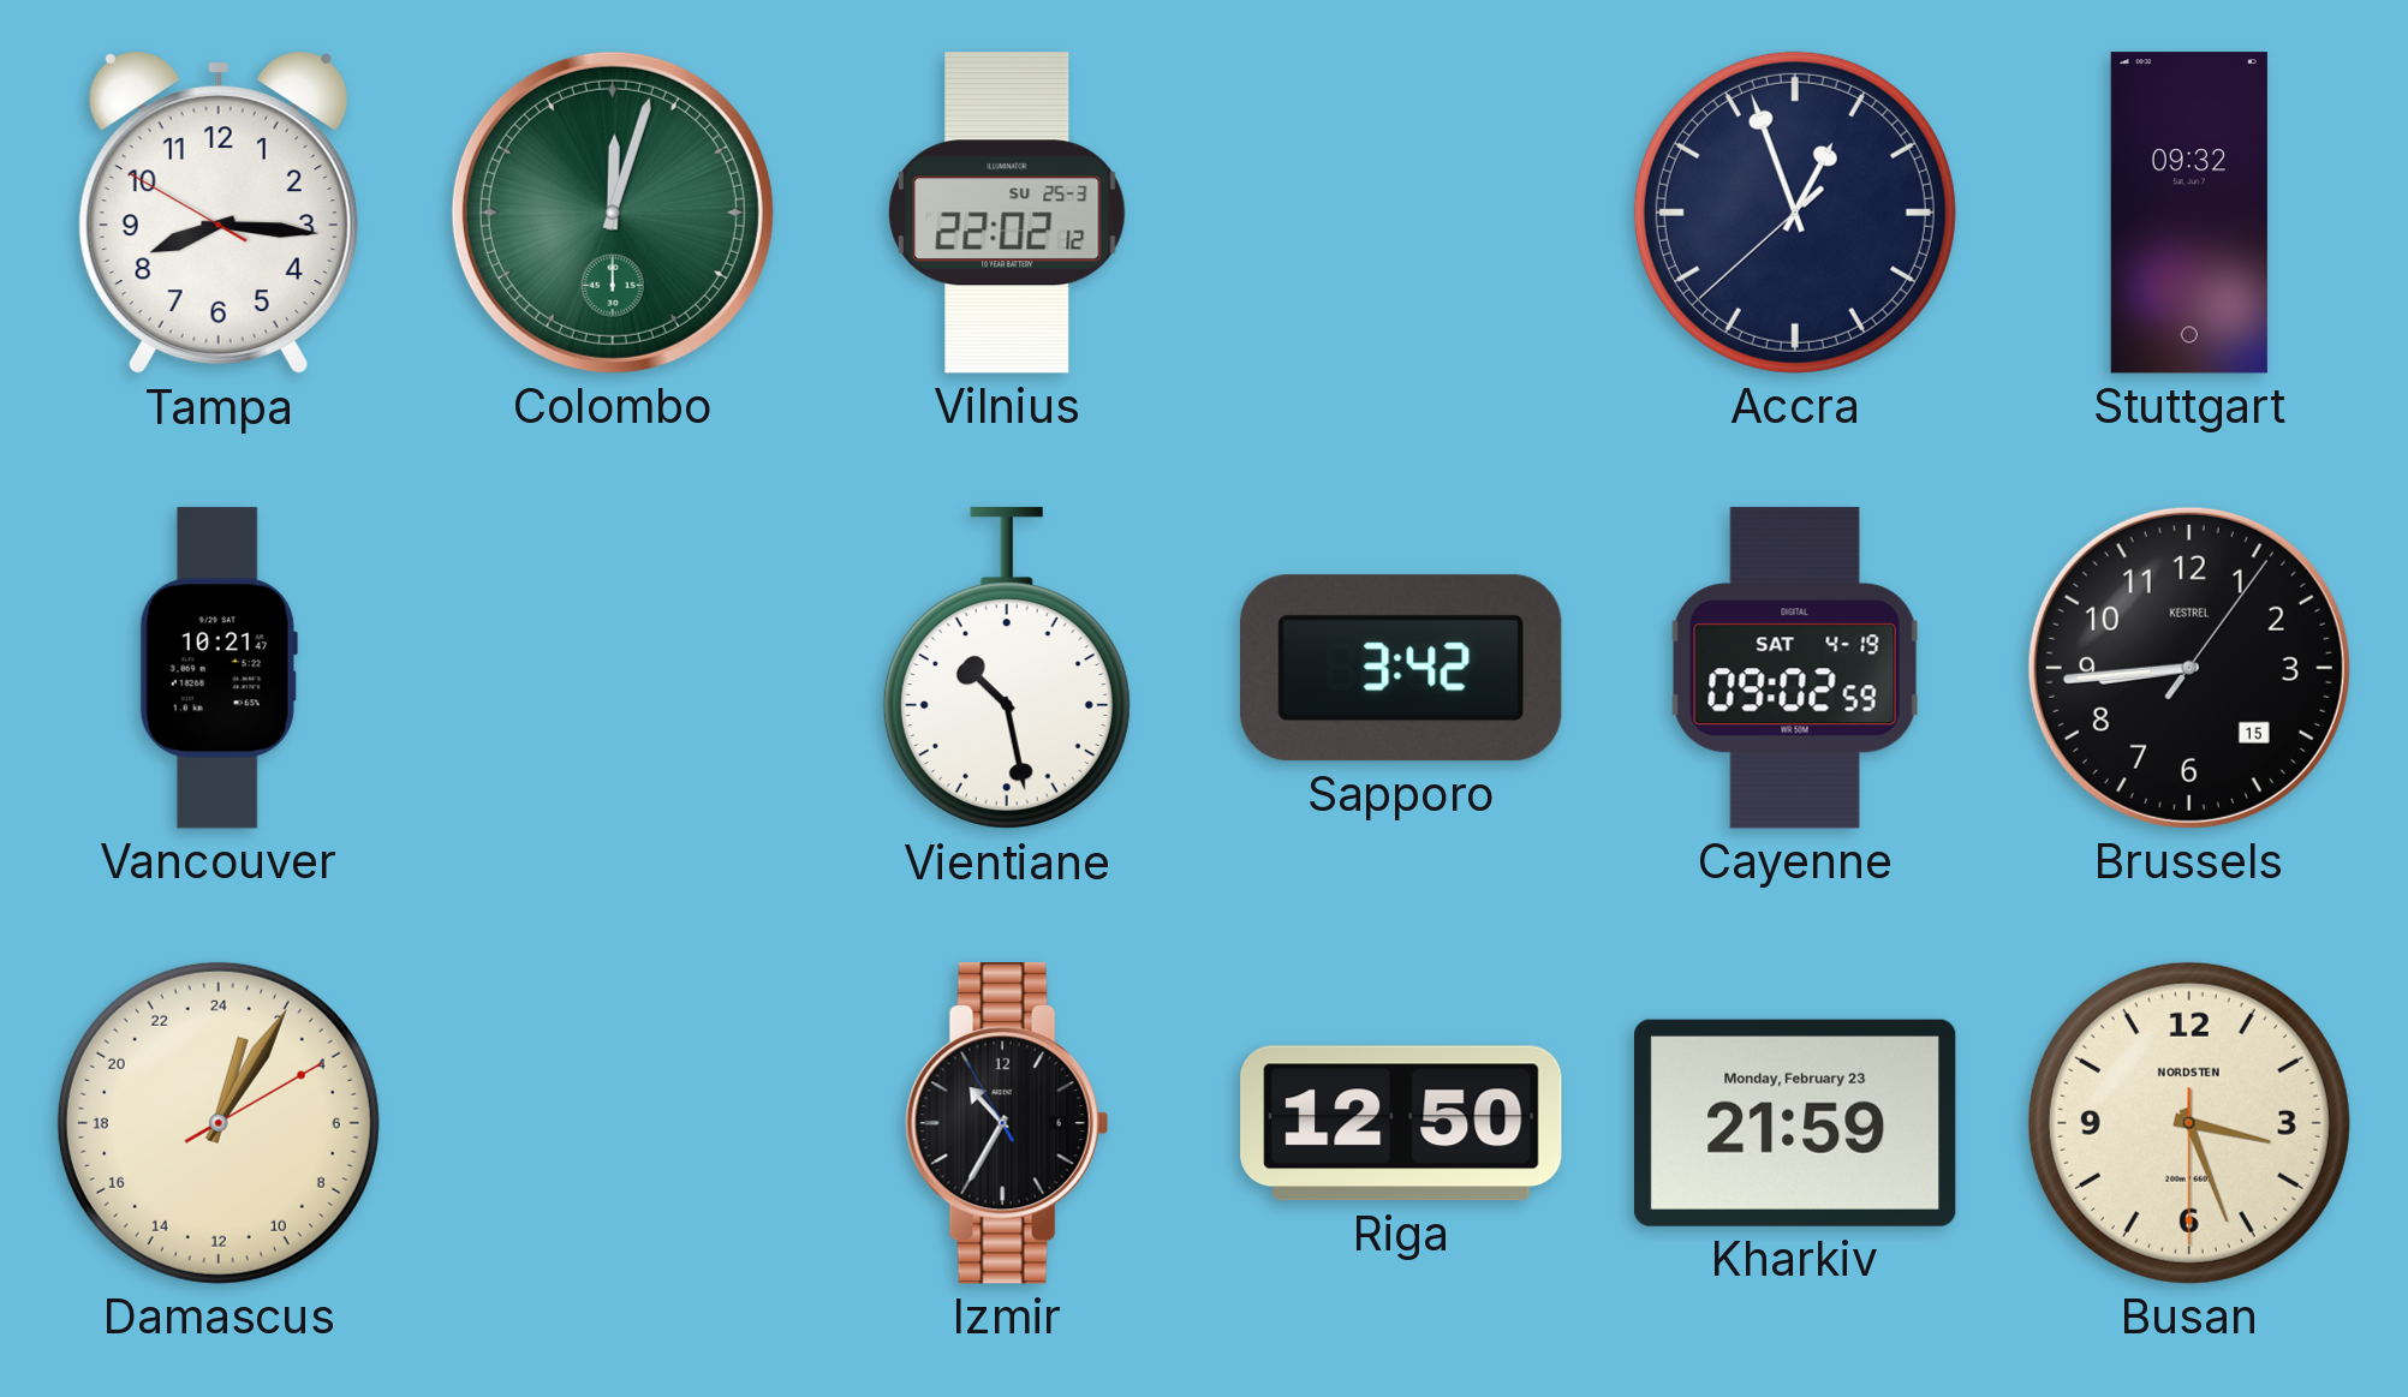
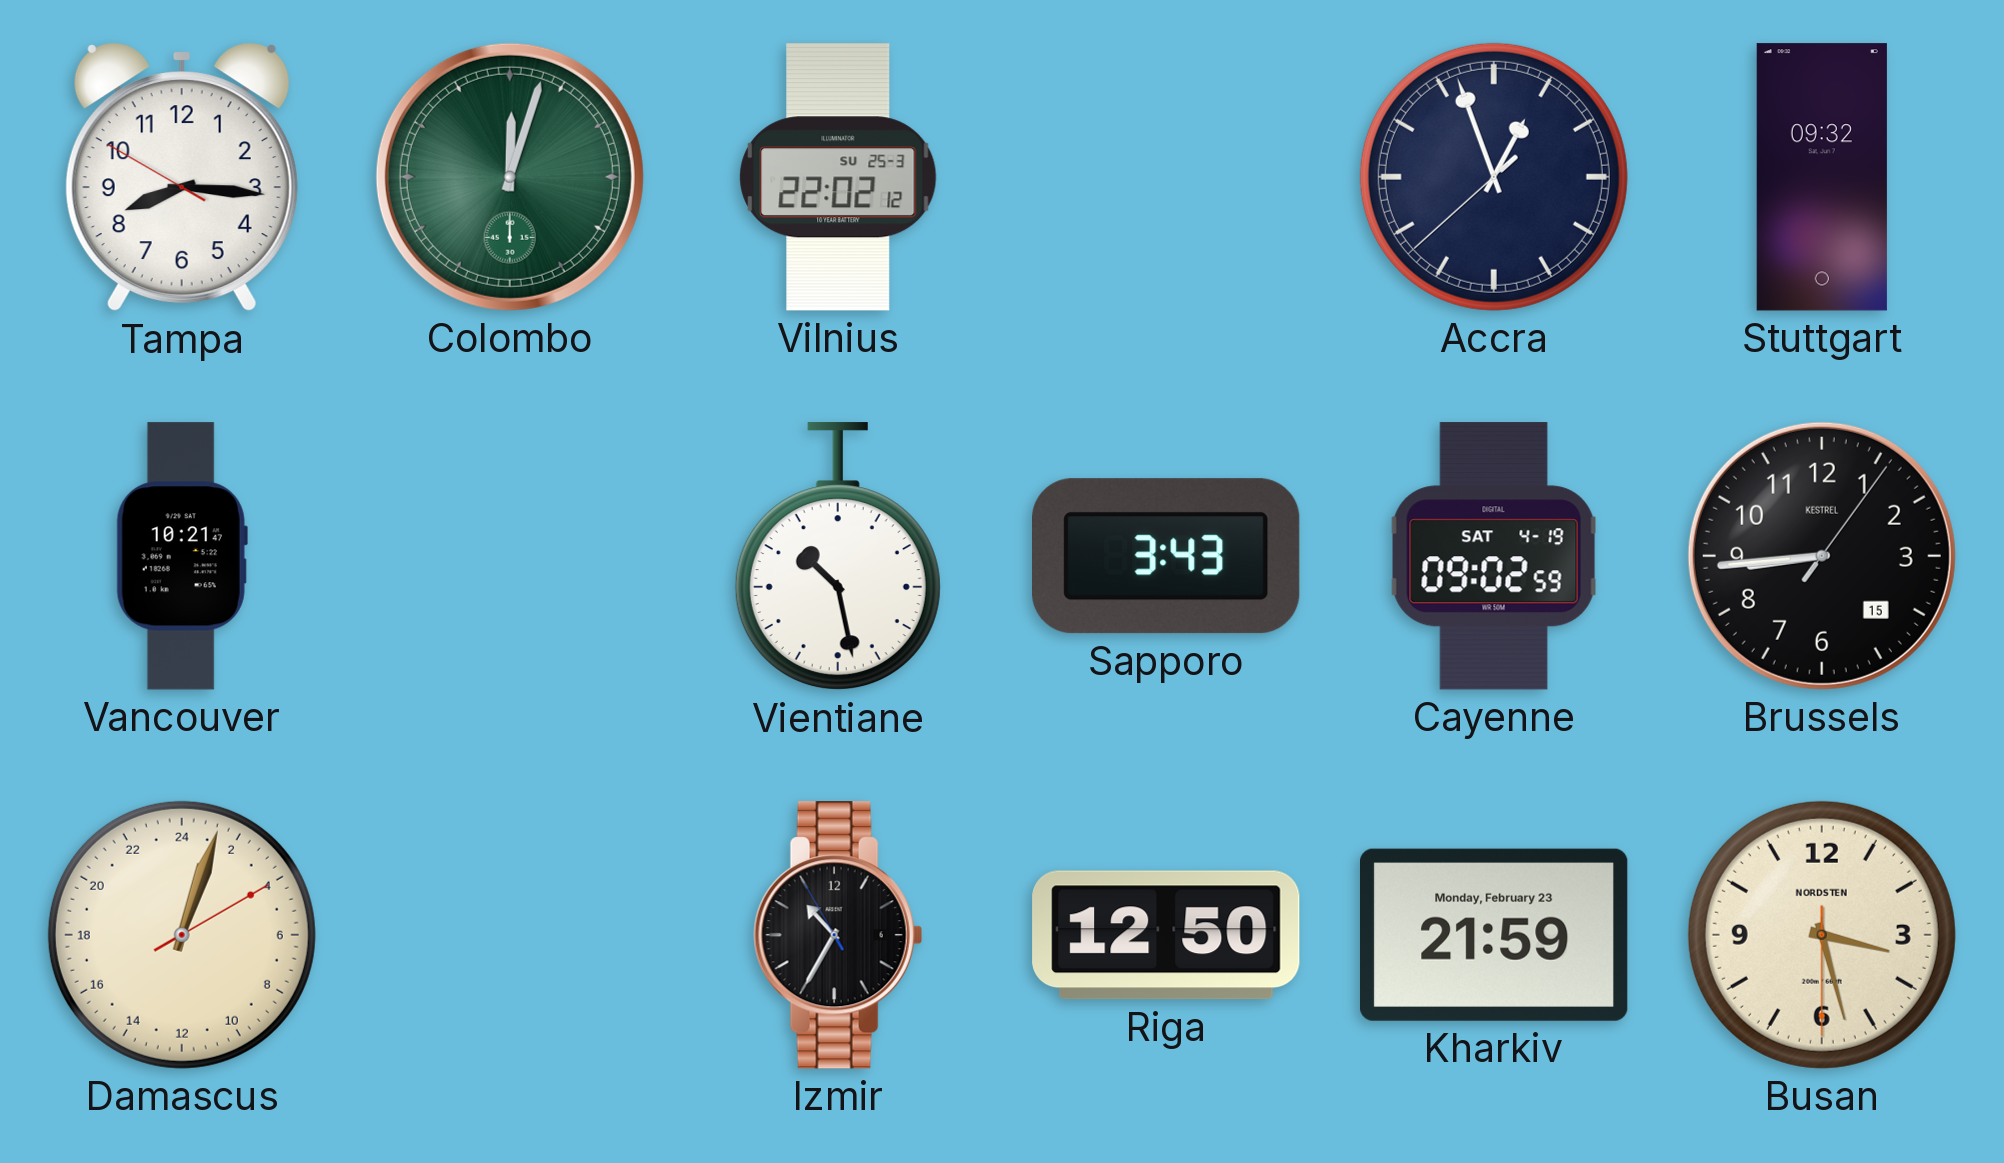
Sapporo: 3:42 -> 3:43
Damascus: 1:05 -> 1:03
Busan: 3:26 -> 3:27
